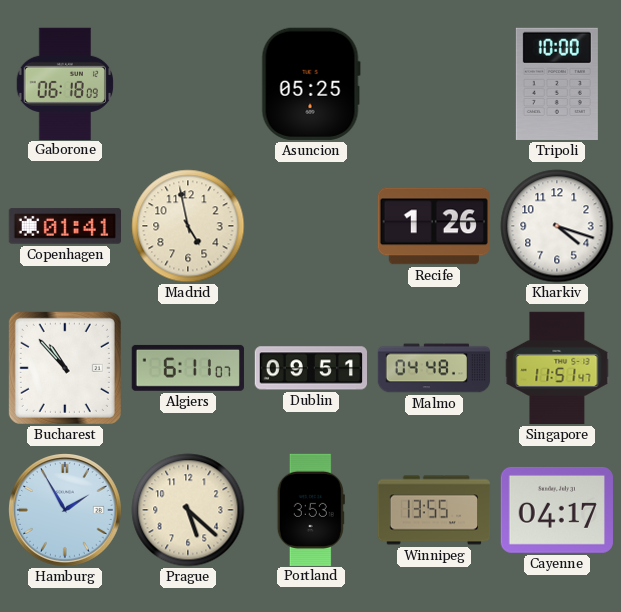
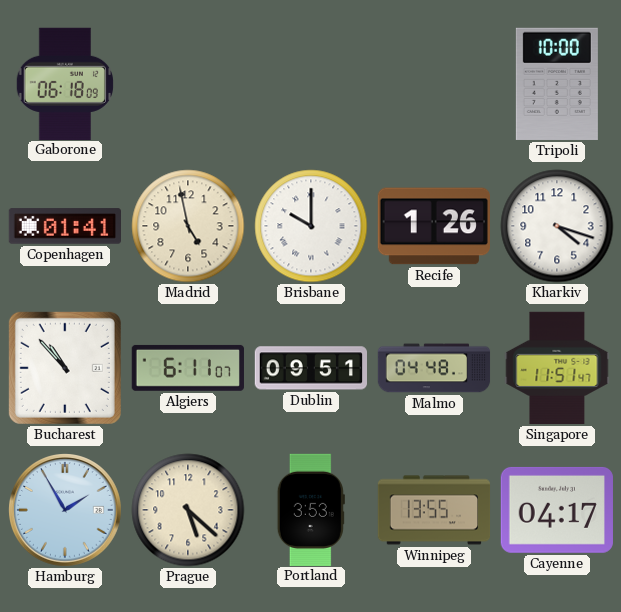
Asuncion: 05:25 -> none
Brisbane: none -> 10:00
